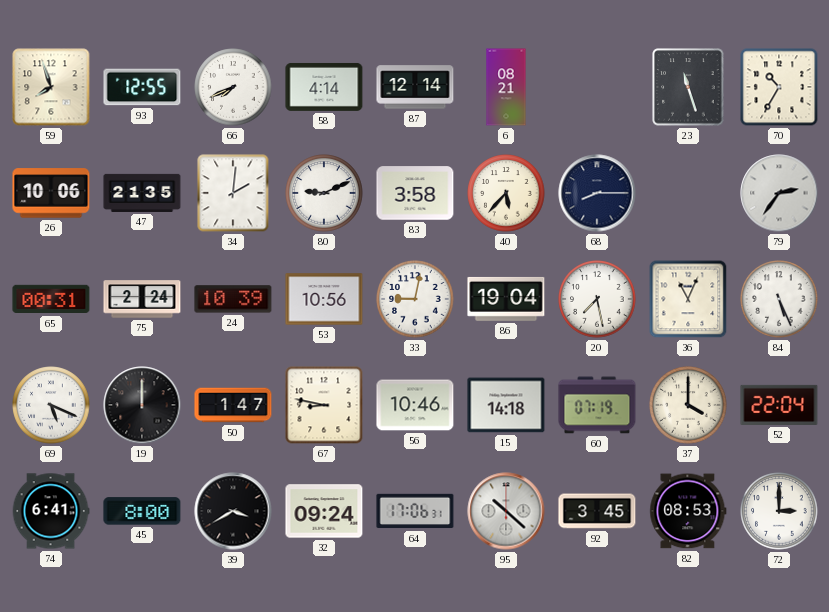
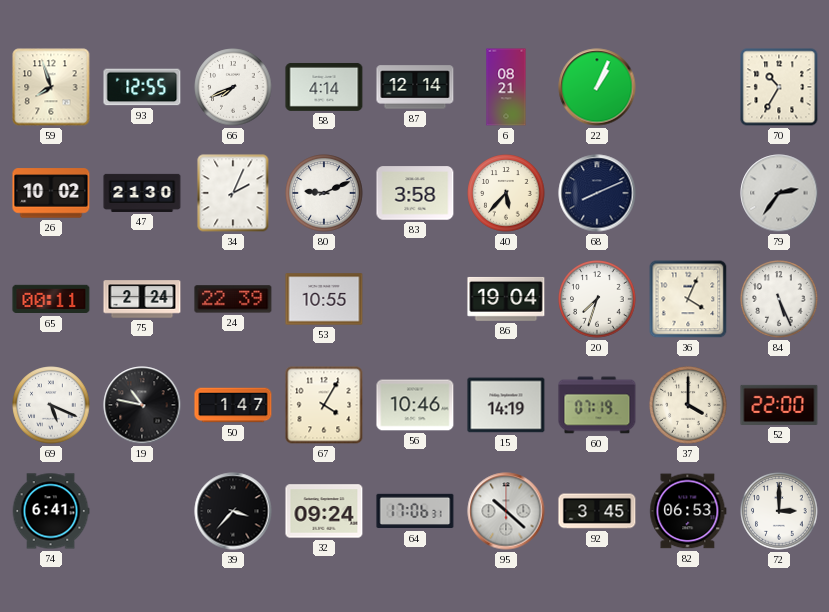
22: none -> 1:04
23: 11:27 -> none
26: 10:06 -> 10:02
47: 21:35 -> 21:30
34: 2:01 -> 2:04
68: 8:15 -> 8:11
65: 00:31 -> 00:11
24: 10:39 -> 22:39
53: 10:56 -> 10:55
33: 9:02 -> none
20: 7:28 -> 7:33
36: 11:04 -> 4:04
19: 12:00 -> 10:47
67: 8:47 -> 4:05
15: 14:18 -> 14:19
52: 22:04 -> 22:00
45: 8:00 -> none
39: 3:40 -> 3:37
82: 08:53 -> 06:53
